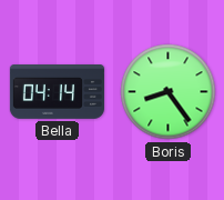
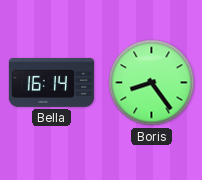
Bella: 04:14 -> 16:14
